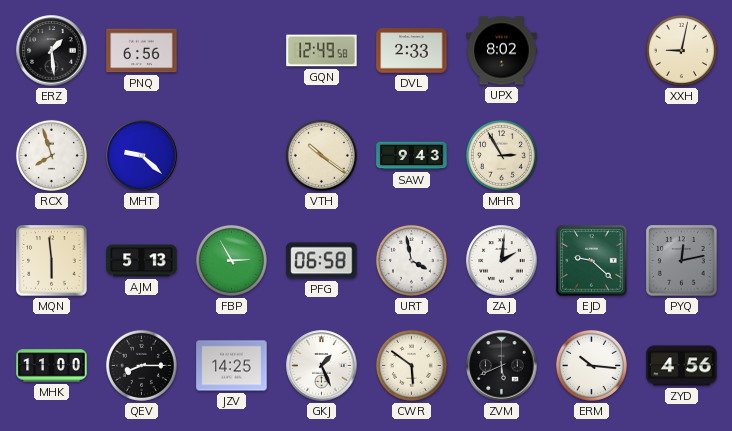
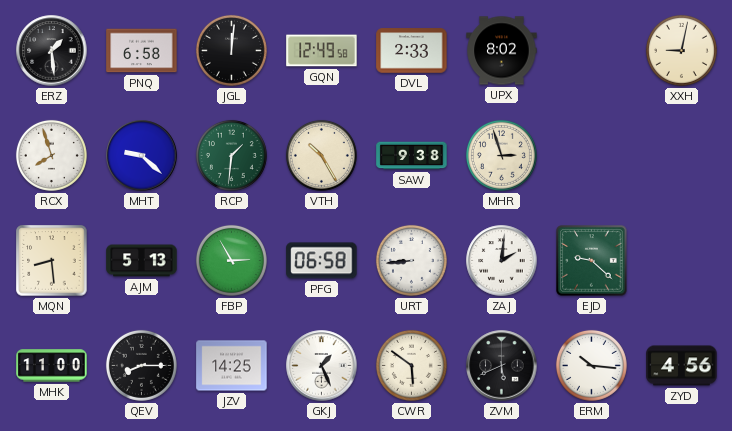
PNQ: 6:56 -> 6:58
JGL: none -> 12:01
RCP: none -> 1:31
VTH: 10:21 -> 10:25
SAW: 9:43 -> 9:38
MHR: 2:55 -> 2:57
MQN: 5:59 -> 8:29
URT: 3:58 -> 8:44
PYQ: 12:13 -> none
